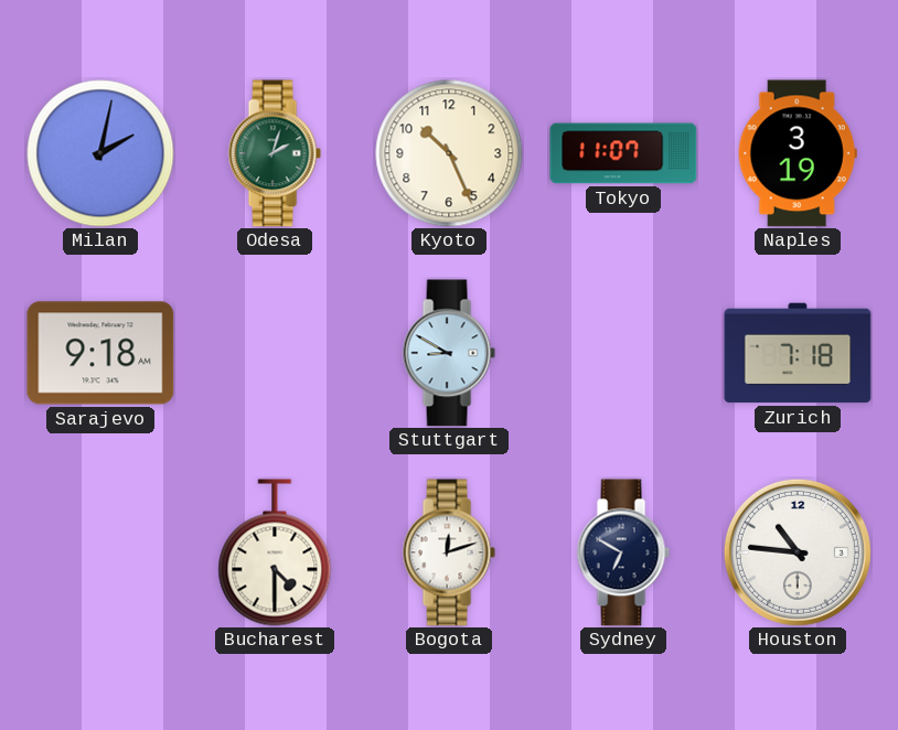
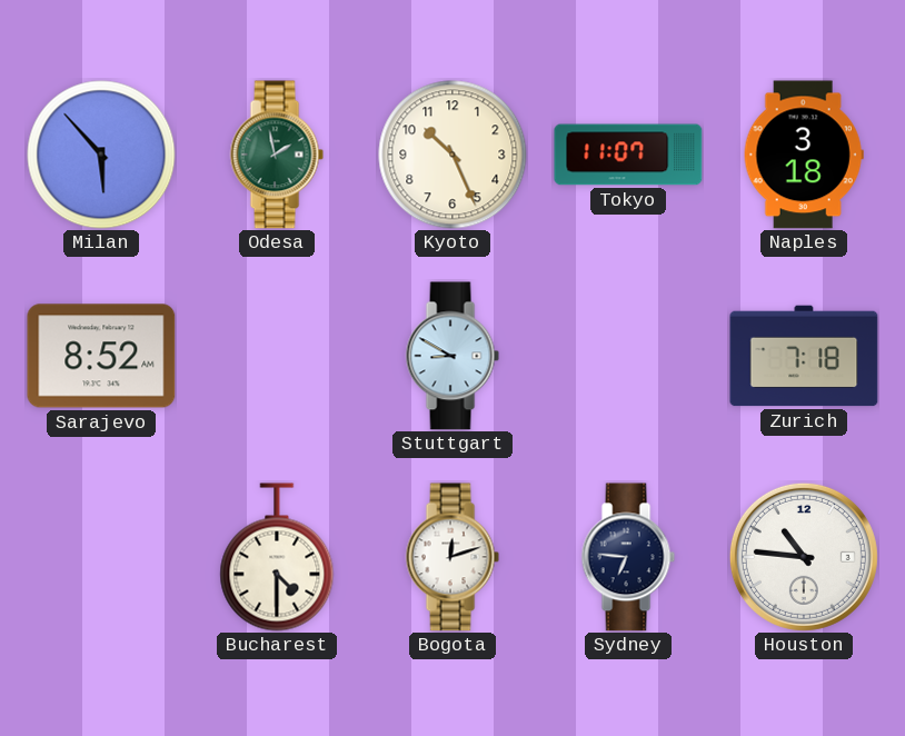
Milan: 2:02 -> 5:53
Odesa: 2:03 -> 1:58
Naples: 3:19 -> 3:18
Sarajevo: 9:18 -> 8:52
Sydney: 6:50 -> 6:46
